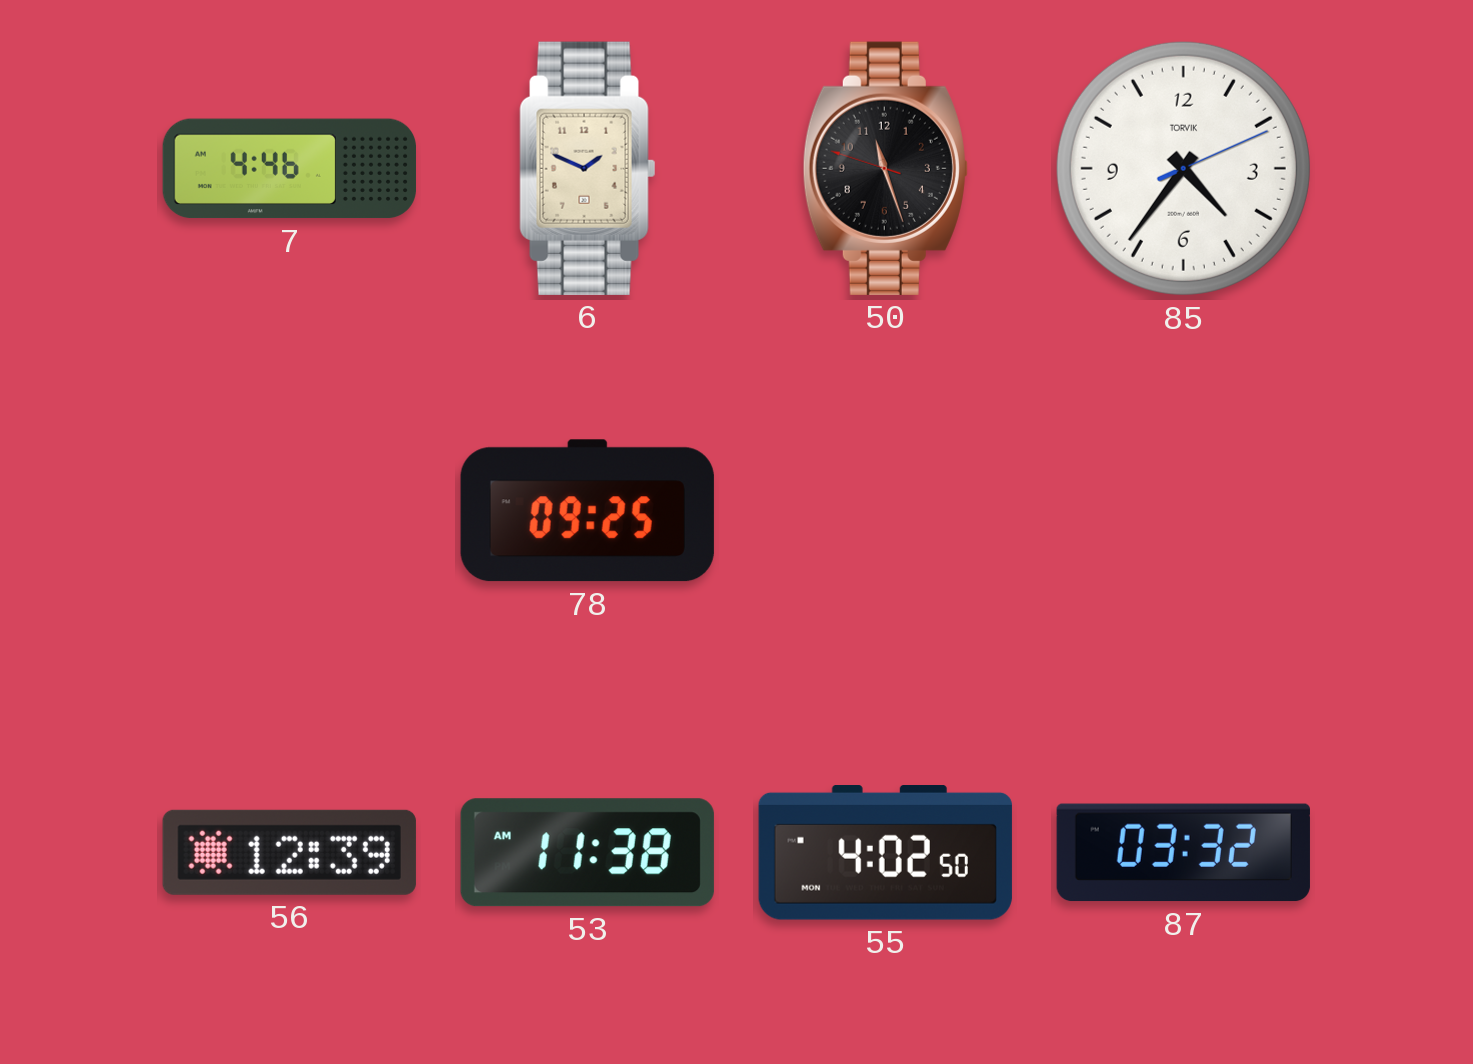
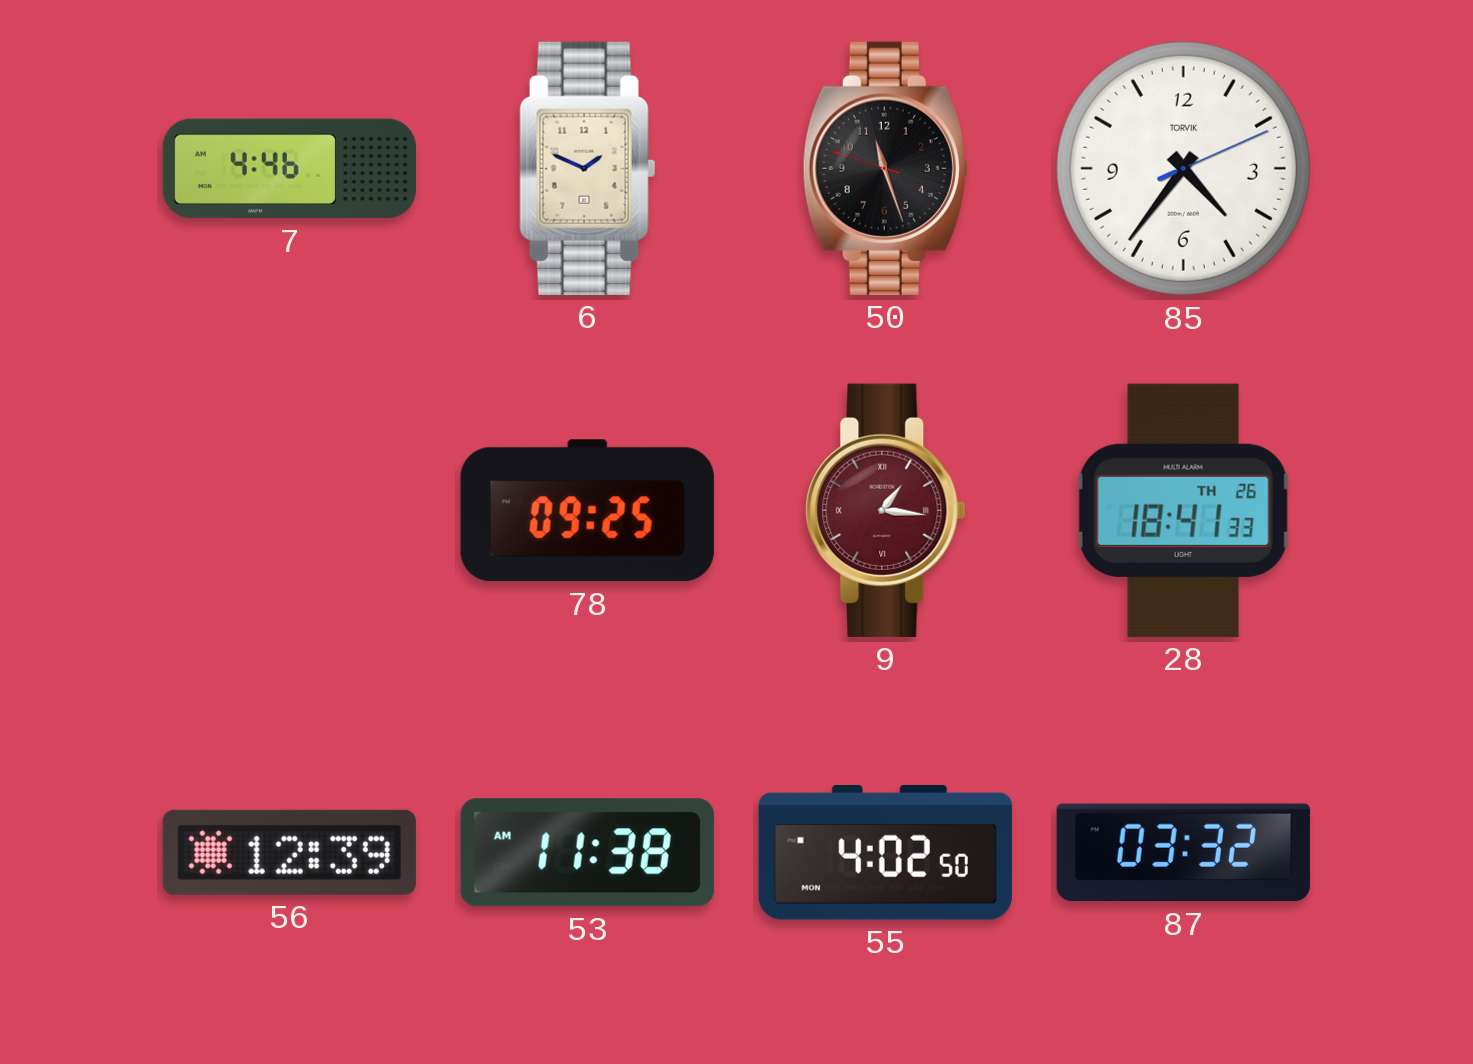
9: none -> 1:16
28: none -> 18:41
